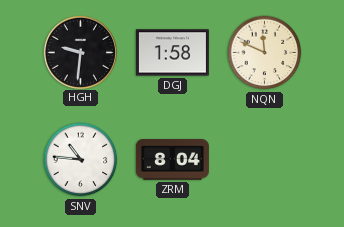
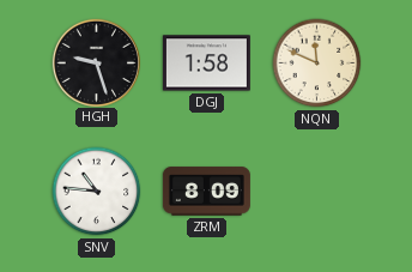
HGH: 9:31 -> 9:27
ZRM: 8:04 -> 8:09
